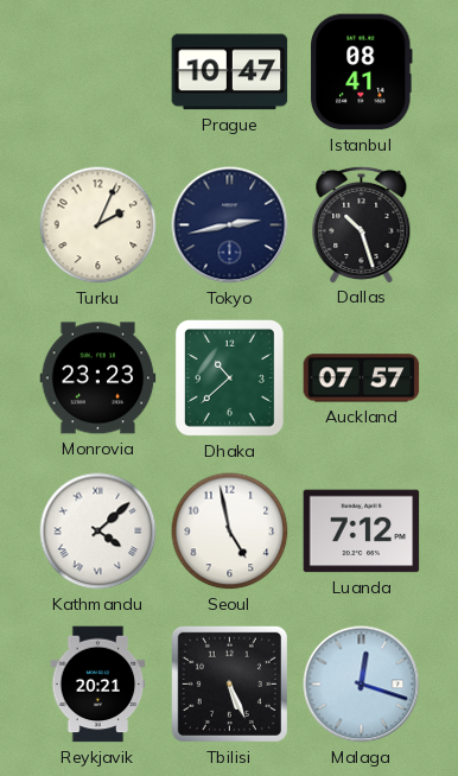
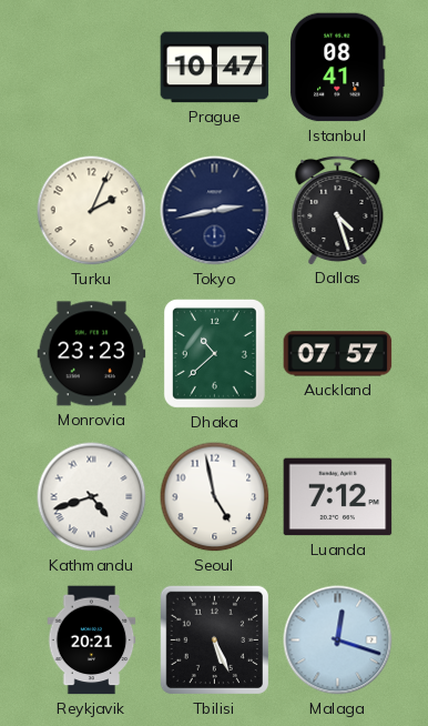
Dallas: 10:27 -> 4:27
Kathmandu: 4:08 -> 4:42
